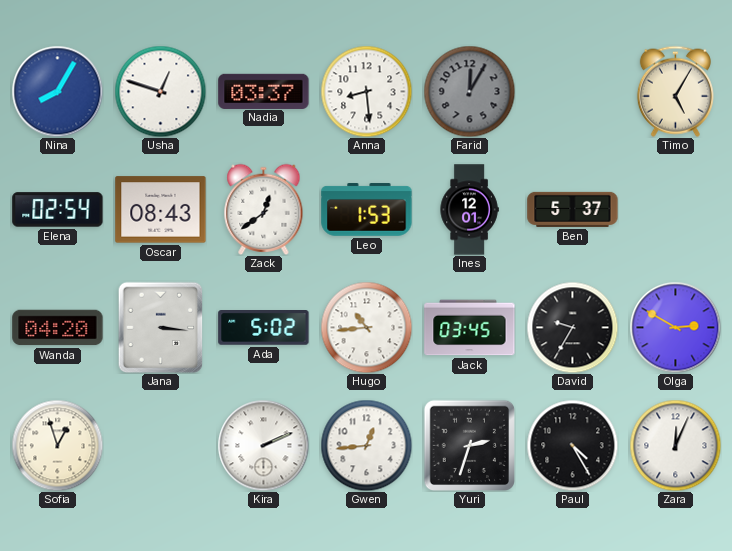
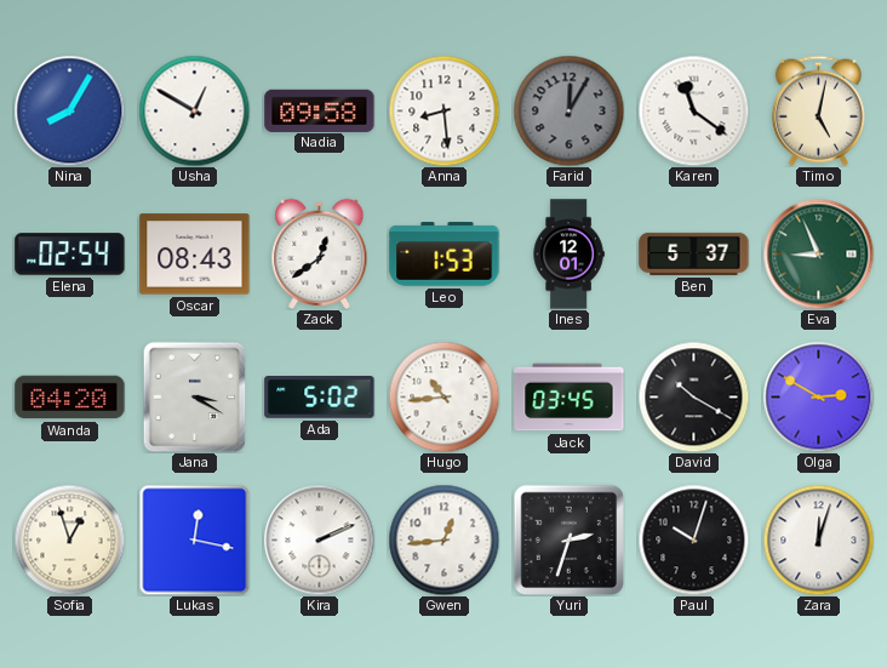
Usha: 12:48 -> 12:50
Nadia: 03:37 -> 09:58
Karen: none -> 11:21
Timo: 5:05 -> 5:02
Eva: none -> 8:56
Jana: 3:16 -> 3:20
David: 9:35 -> 10:20
Lukas: none -> 12:17
Paul: 4:25 -> 10:03
Zara: 12:04 -> 12:03
